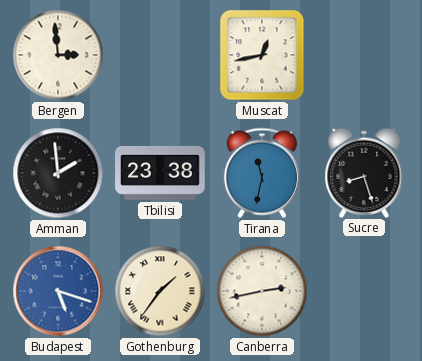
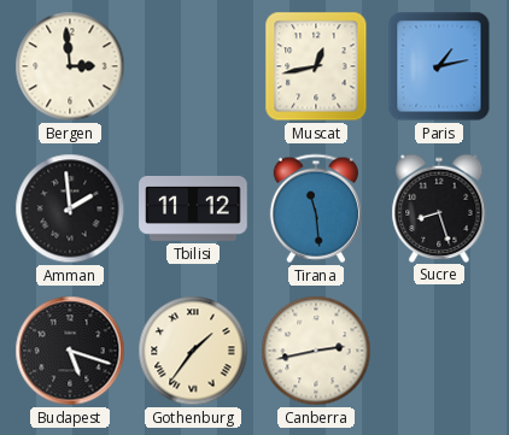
Paris: none -> 1:13
Tbilisi: 23:38 -> 11:12
Tirana: 11:32 -> 11:29
Budapest dial: blue -> black
